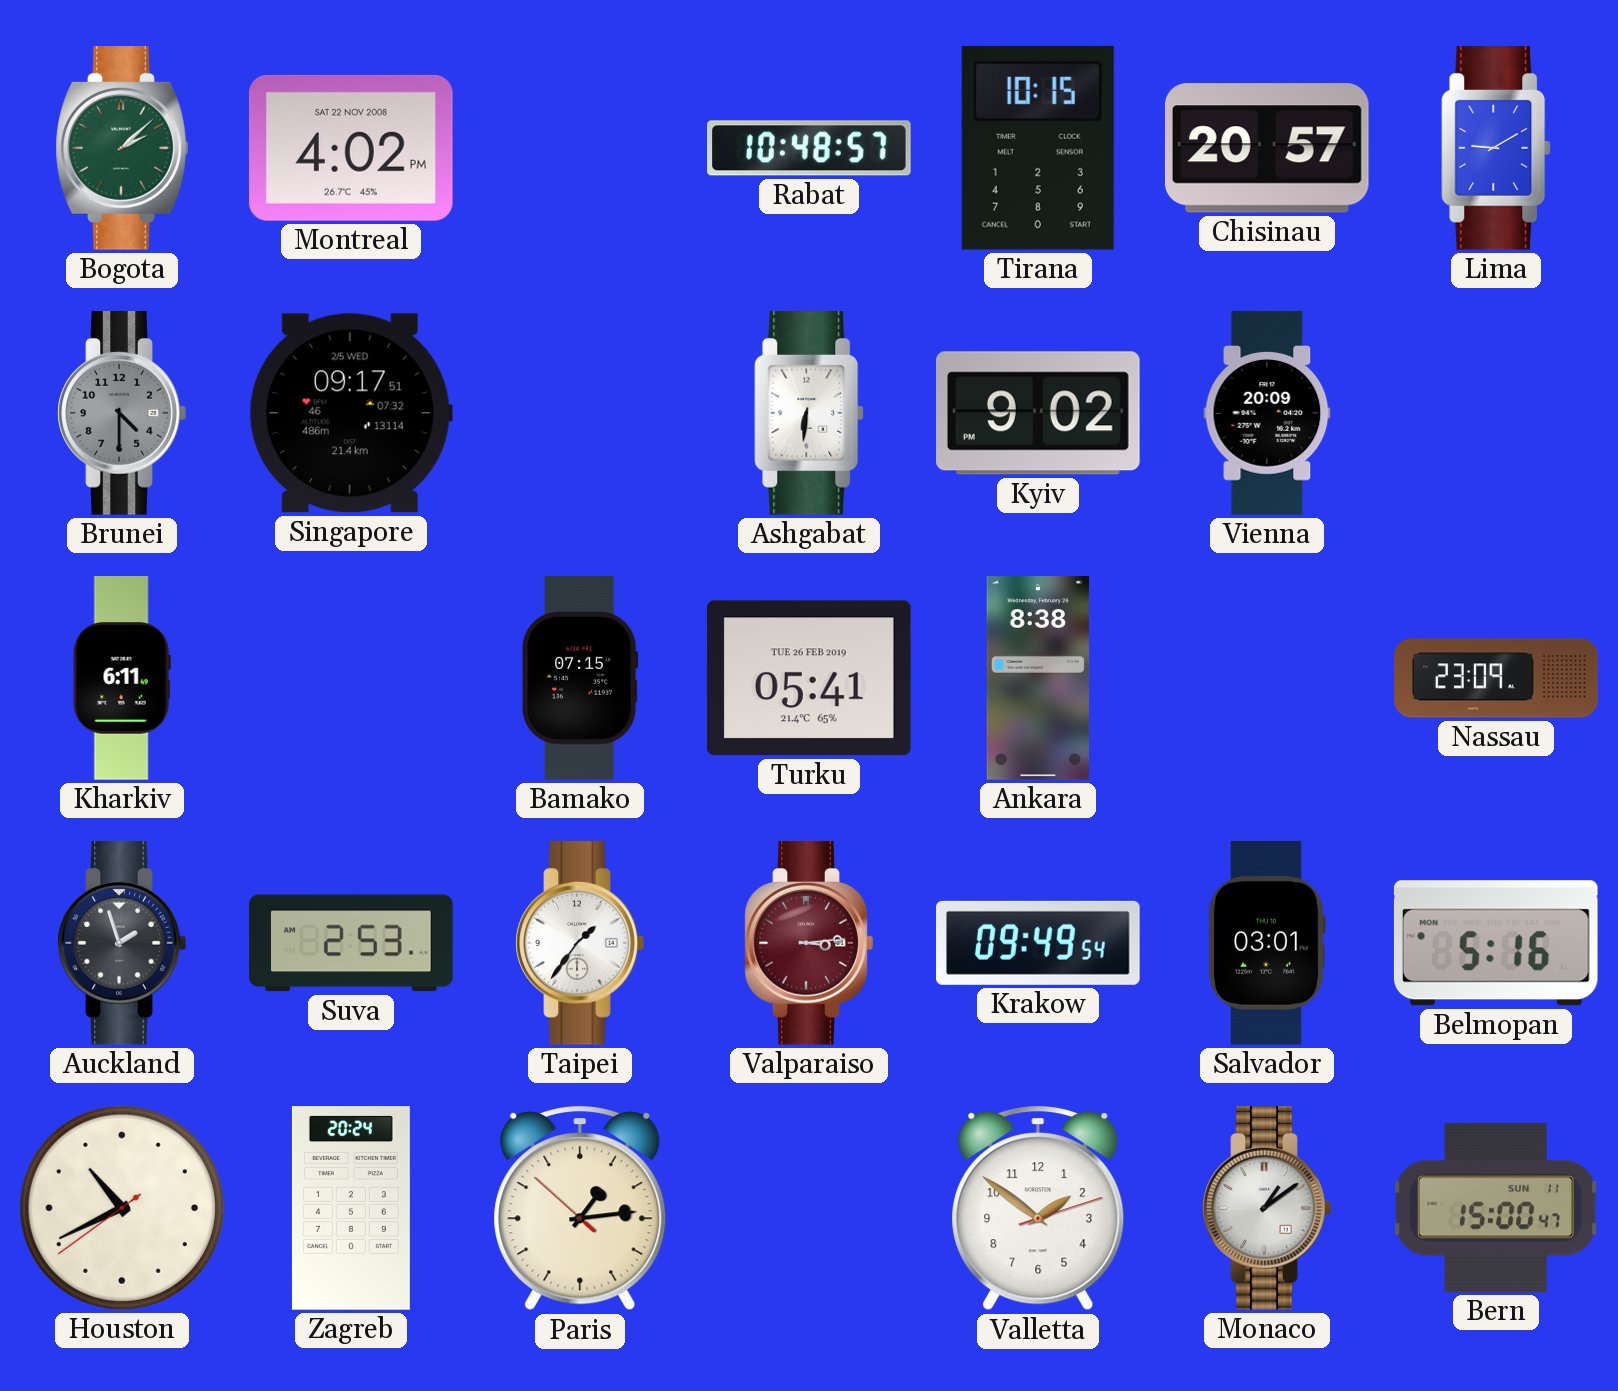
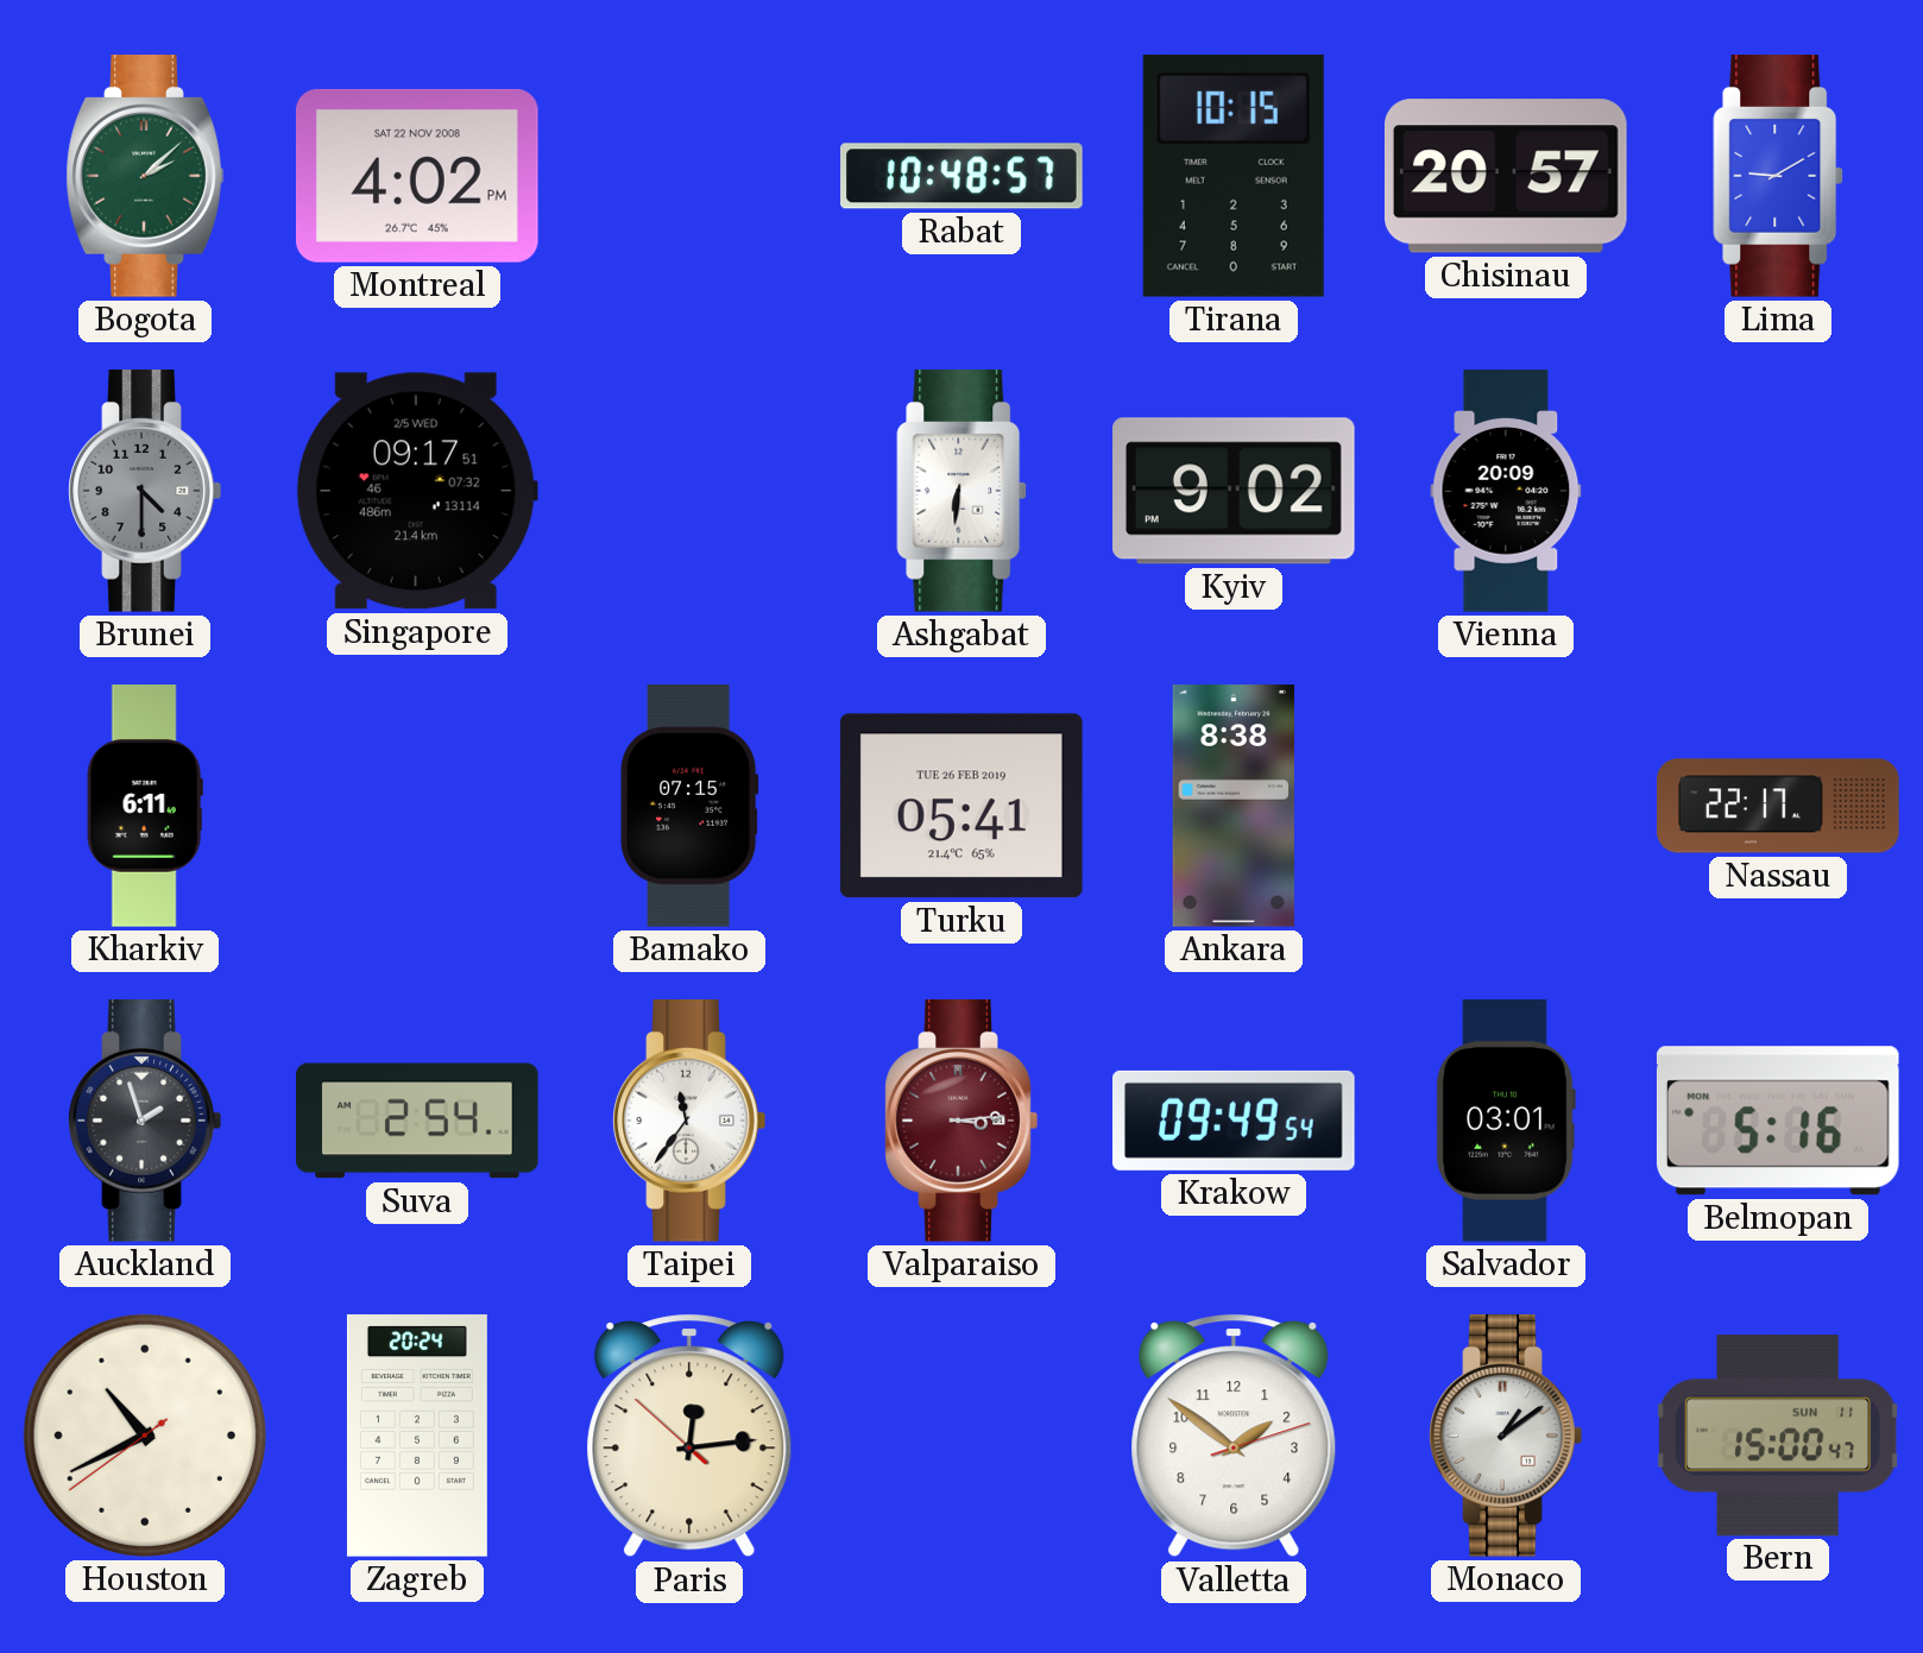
Nassau: 23:09 -> 22:17
Suva: 2:53 -> 2:54
Taipei: 1:36 -> 11:36
Paris: 1:13 -> 12:13
